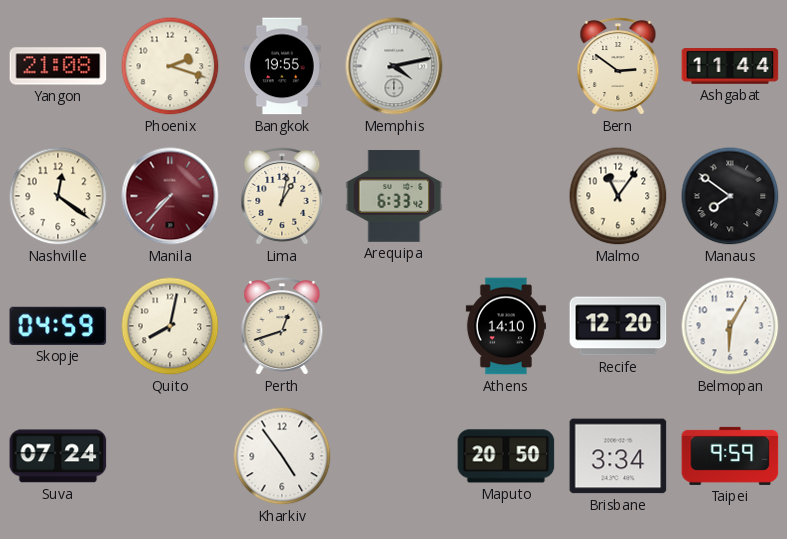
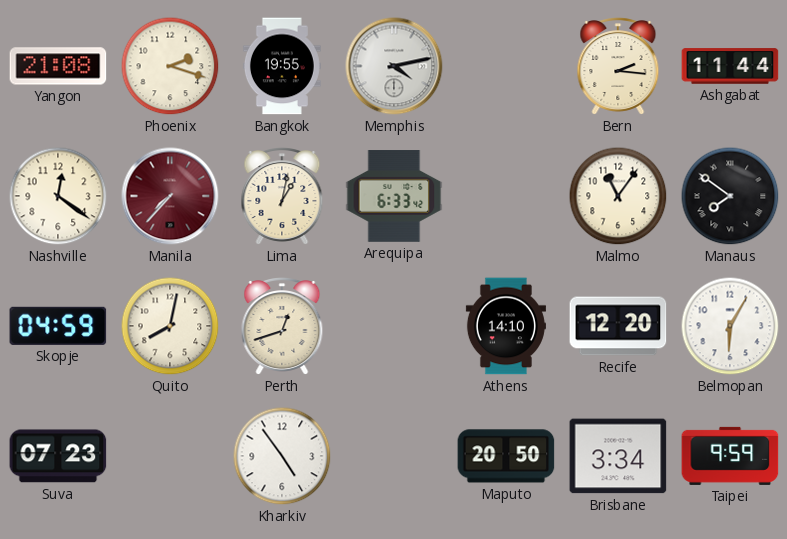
Bern: 2:51 -> 2:16
Suva: 07:24 -> 07:23
